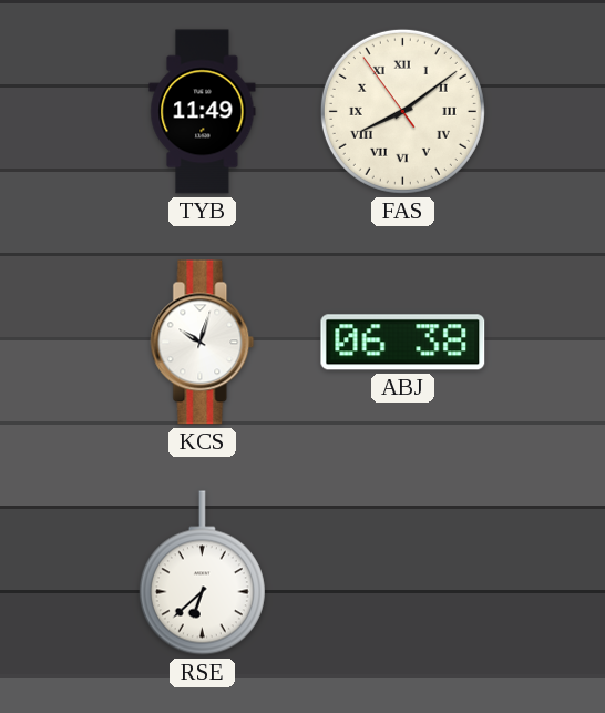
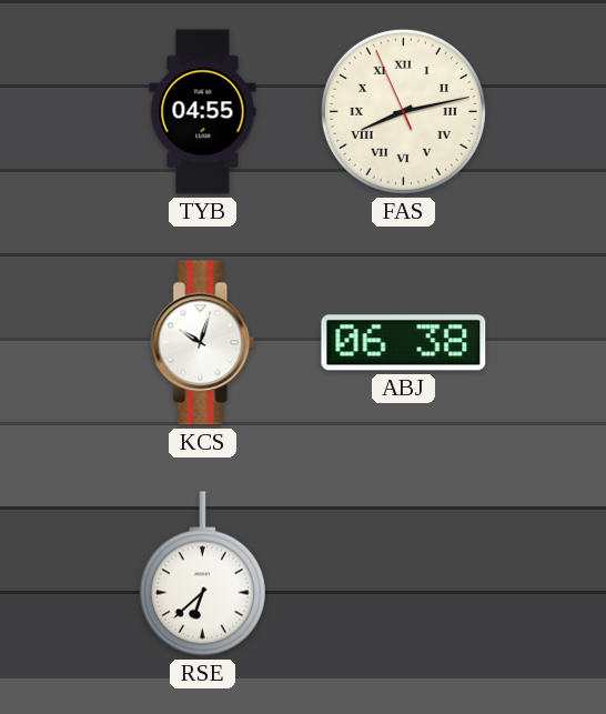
TYB: 11:49 -> 04:55
FAS: 8:08 -> 8:12
